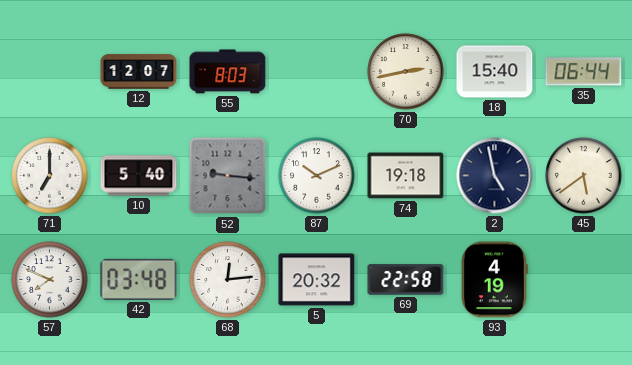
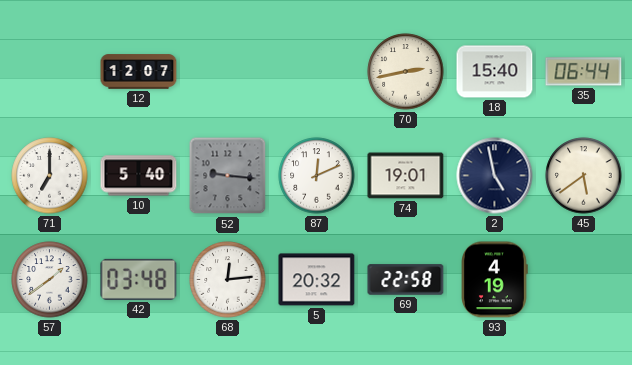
55: 8:03 -> none
87: 10:11 -> 12:11
74: 19:18 -> 19:01
57: 7:49 -> 1:39
